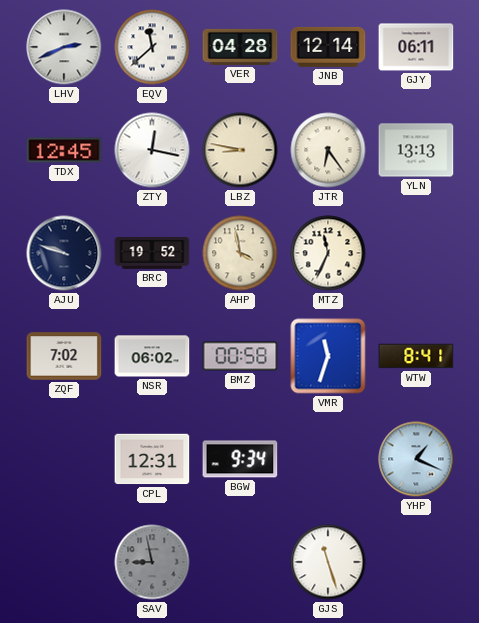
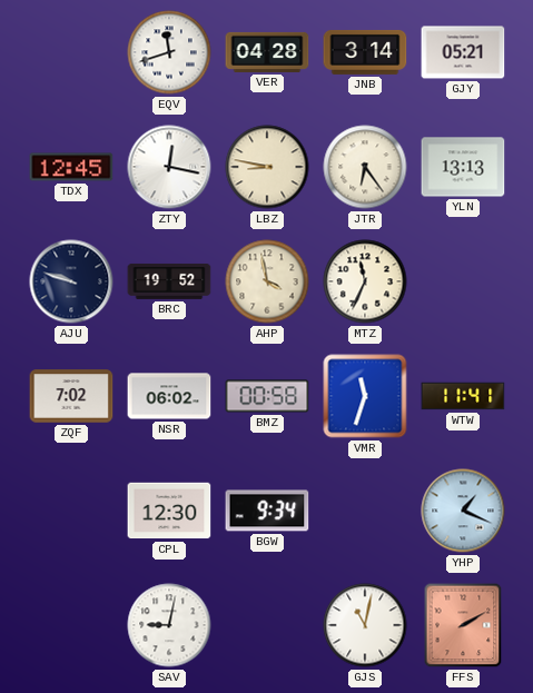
LHV: 2:41 -> none
EQV: 11:38 -> 11:42
JNB: 12:14 -> 3:14
GJY: 06:11 -> 05:21
WTW: 8:41 -> 11:41
CPL: 12:31 -> 12:30
SAV: 8:58 -> 9:02
SAV dial: grey -> white
GJS: 11:27 -> 11:02
FFS: none -> 2:10
